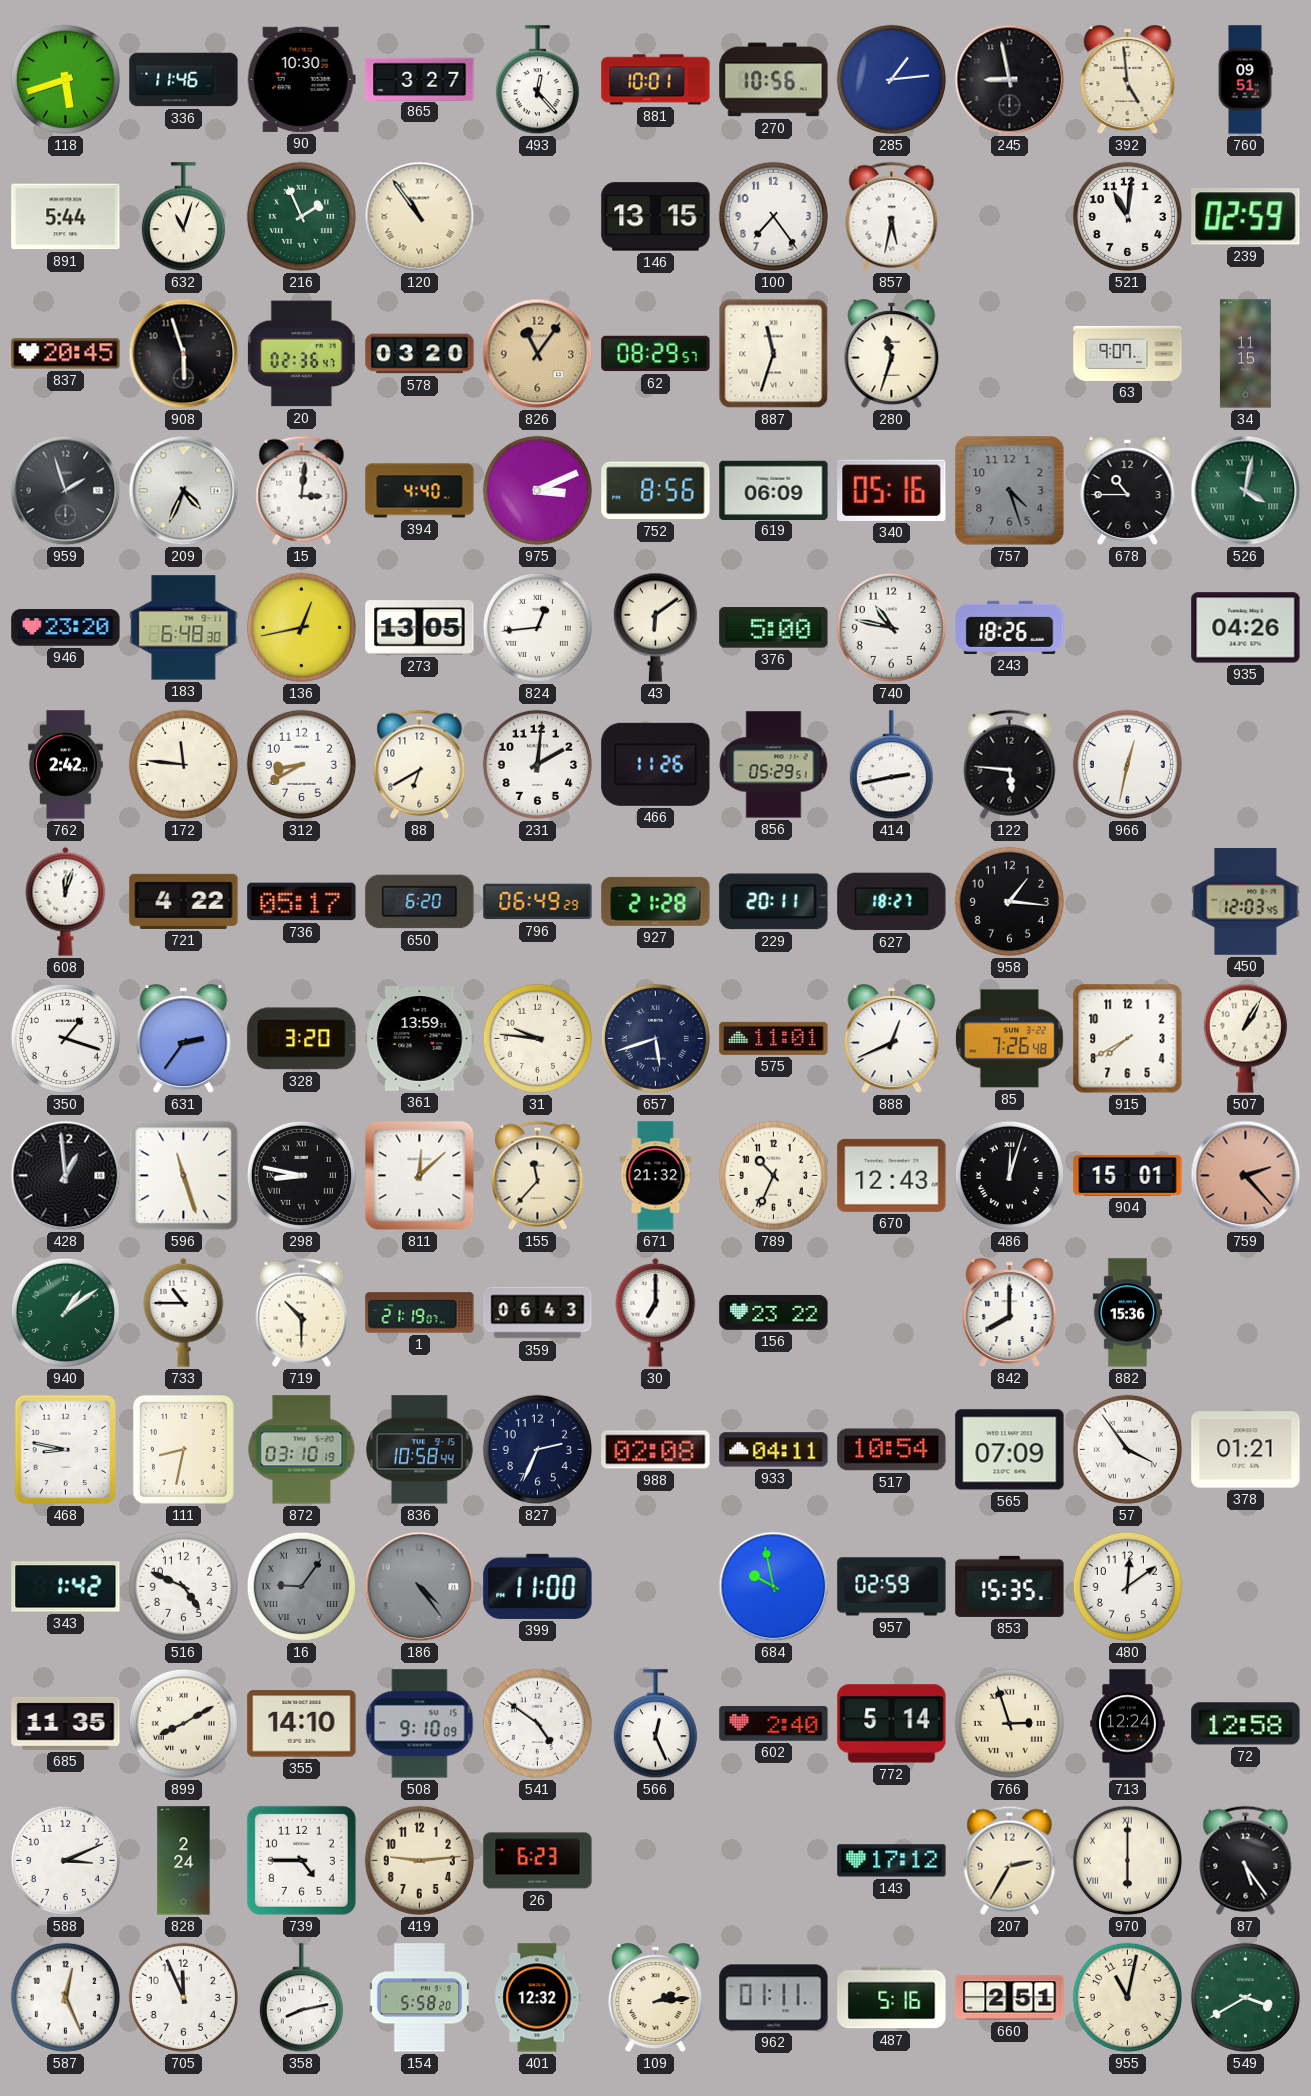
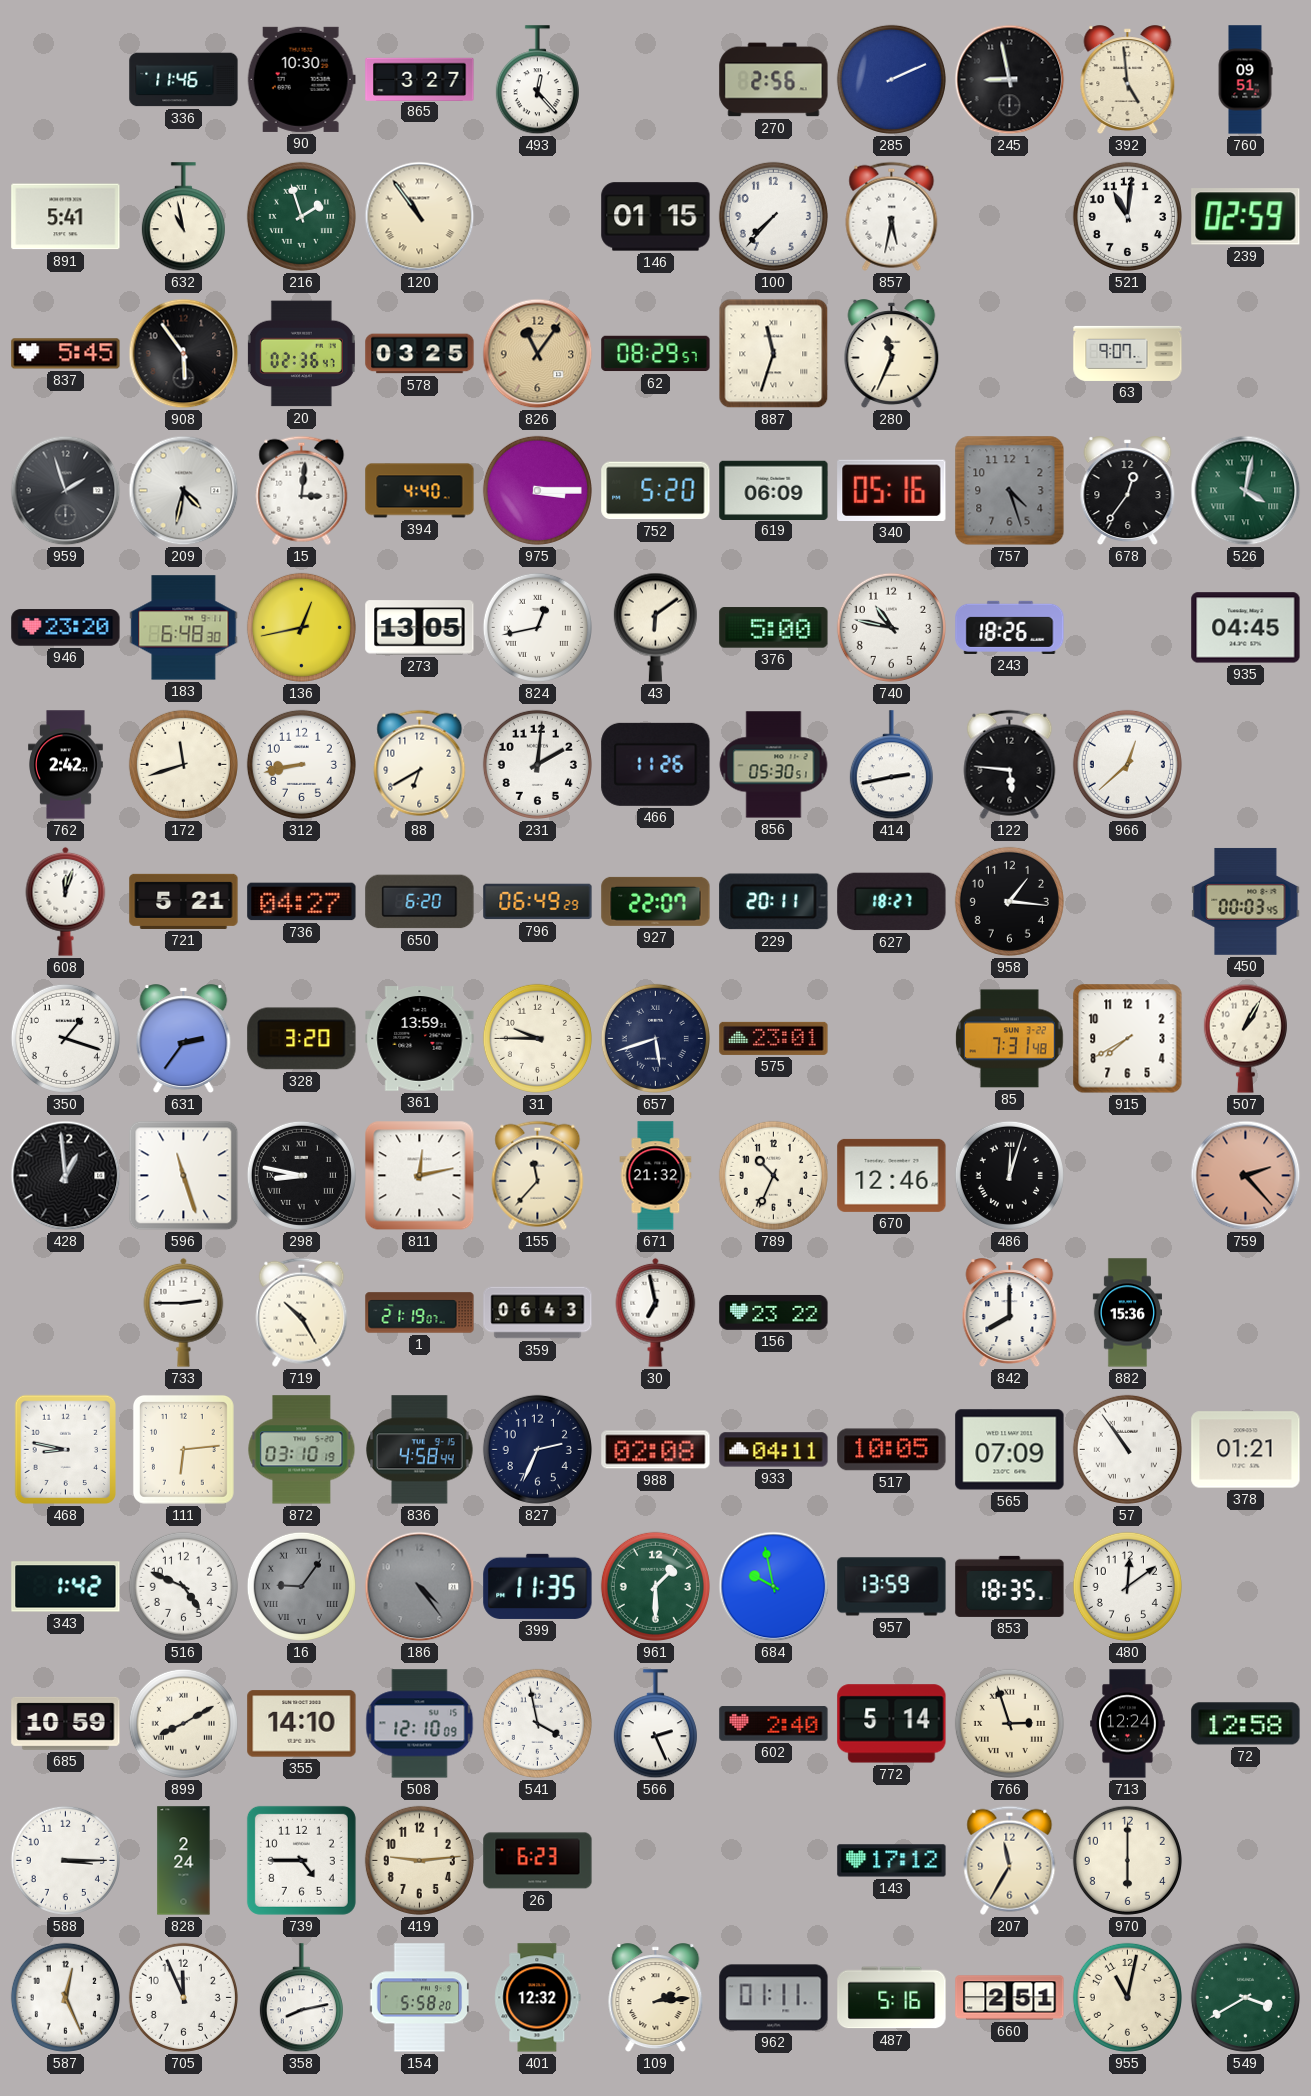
118: 5:42 -> none
881: 10:01 -> none
270: 10:56 -> 2:56
285: 1:14 -> 2:11
891: 5:44 -> 5:41
632: 11:03 -> 10:58
216: 1:56 -> 1:57
146: 13:15 -> 01:15
100: 7:24 -> 7:37
837: 20:45 -> 5:45
908: 5:57 -> 5:54
578: 03:20 -> 03:25
280: 11:33 -> 11:34
34: 11:15 -> none
209: 4:34 -> 4:32
975: 3:11 -> 3:15
752: 8:56 -> 5:20
678: 10:45 -> 12:36
824: 12:44 -> 12:43
935: 04:26 -> 04:45
172: 11:46 -> 11:42
312: 8:40 -> 8:43
856: 05:29 -> 05:30
966: 12:32 -> 12:38
721: 4:22 -> 5:21
736: 05:17 -> 04:27
927: 21:28 -> 22:07
450: 12:03 -> 00:03
31: 9:46 -> 9:45
575: 11:01 -> 23:01
888: 12:41 -> none
85: 7:26 -> 7:31
811: 12:08 -> 12:13
670: 12:43 -> 12:46
904: 15:01 -> none
940: 1:09 -> none
733: 10:45 -> 2:45
719: 10:30 -> 10:25
30: 7:00 -> 6:58
111: 8:32 -> 6:14
836: 10:58 -> 4:58
517: 10:54 -> 10:05
57: 3:54 -> 10:54
399: 11:00 -> 11:35
961: none -> 1:30
957: 02:59 -> 13:59
853: 15:35 -> 18:35
685: 11:35 -> 10:59
508: 9:10 -> 12:10
541: 4:51 -> 3:58
566: 12:26 -> 2:26
588: 3:11 -> 3:15
207: 2:35 -> 11:35
970 numerals: Roman -> Arabic
87: 5:24 -> none
